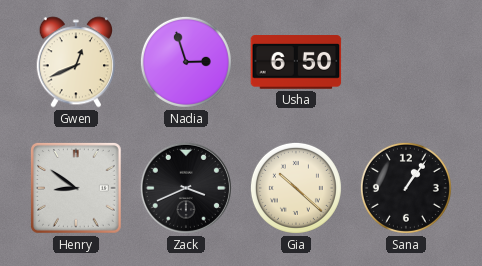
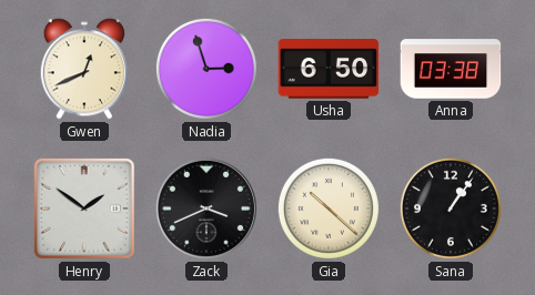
Anna: none -> 03:38
Henry: 8:51 -> 1:51
